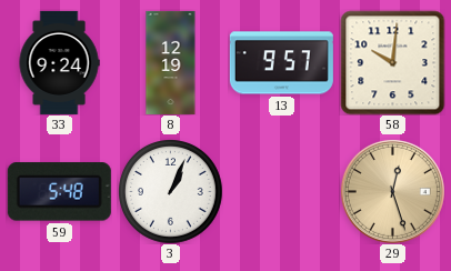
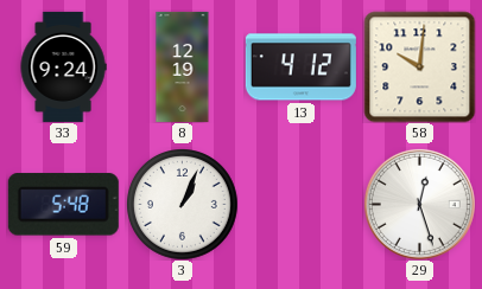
13: 9:57 -> 4:12
29 dial: champagne -> white
